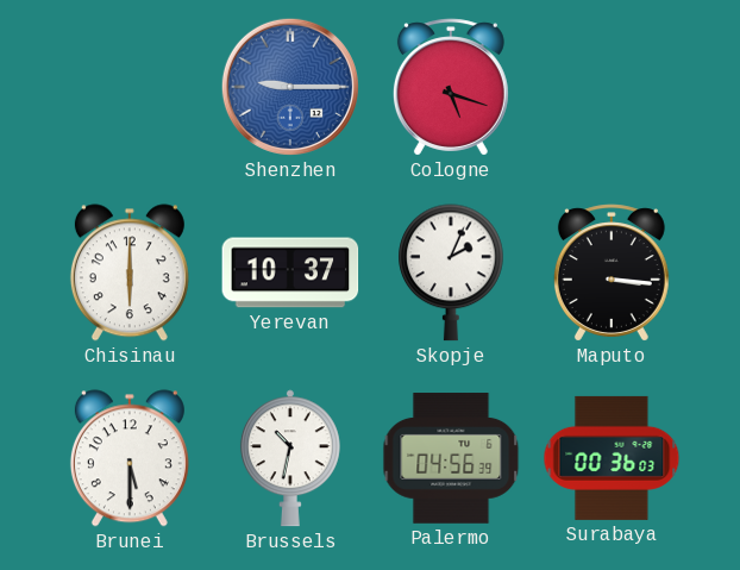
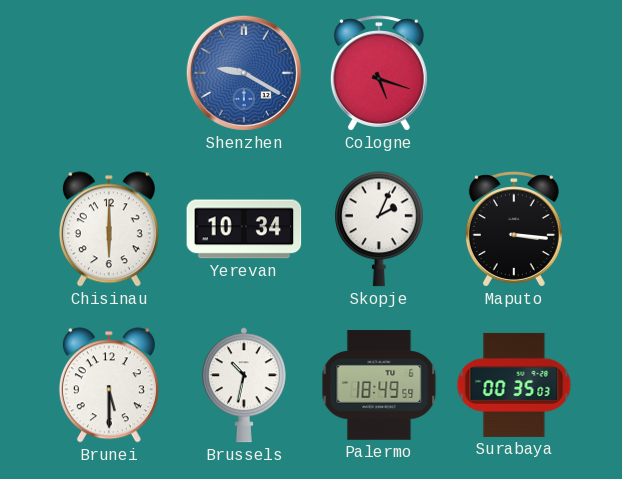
Shenzhen: 9:15 -> 9:20
Yerevan: 10:37 -> 10:34
Palermo: 04:56 -> 18:49
Surabaya: 00:36 -> 00:35
